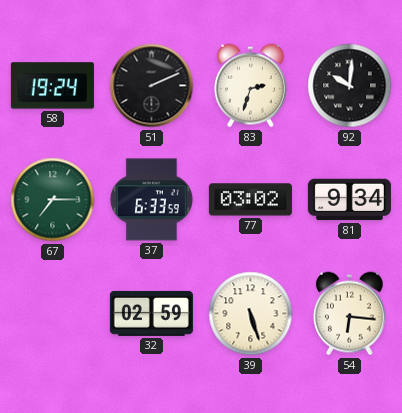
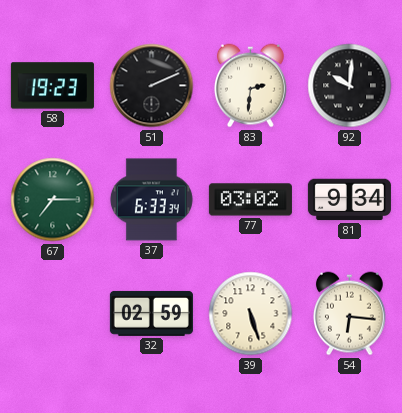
58: 19:24 -> 19:23
83: 2:33 -> 2:31
37: 6:33:59 -> 6:33:34
